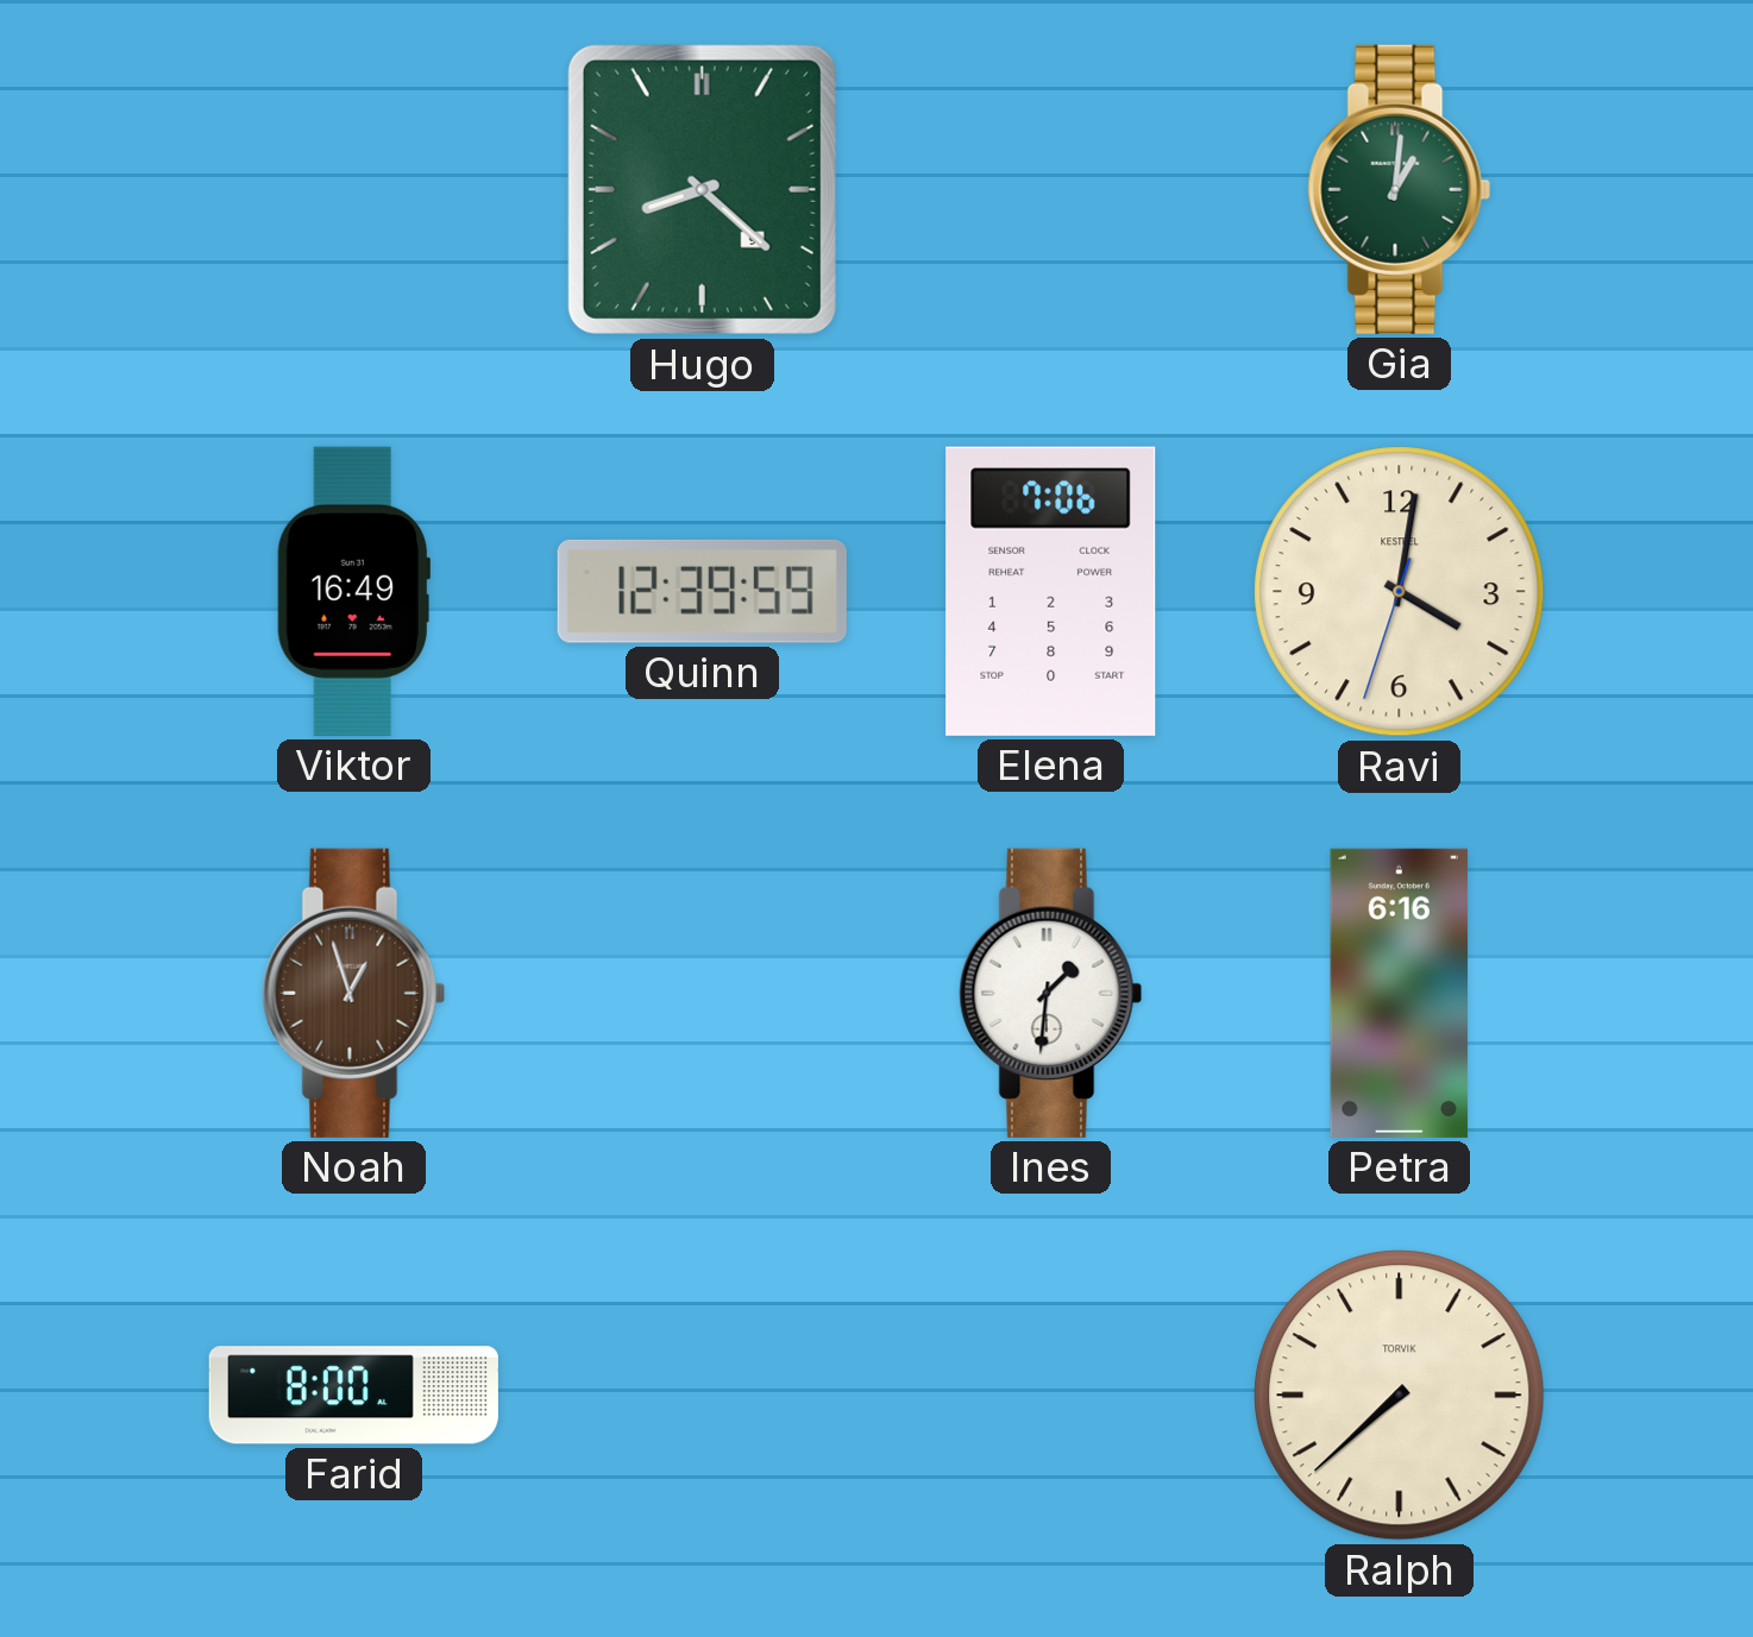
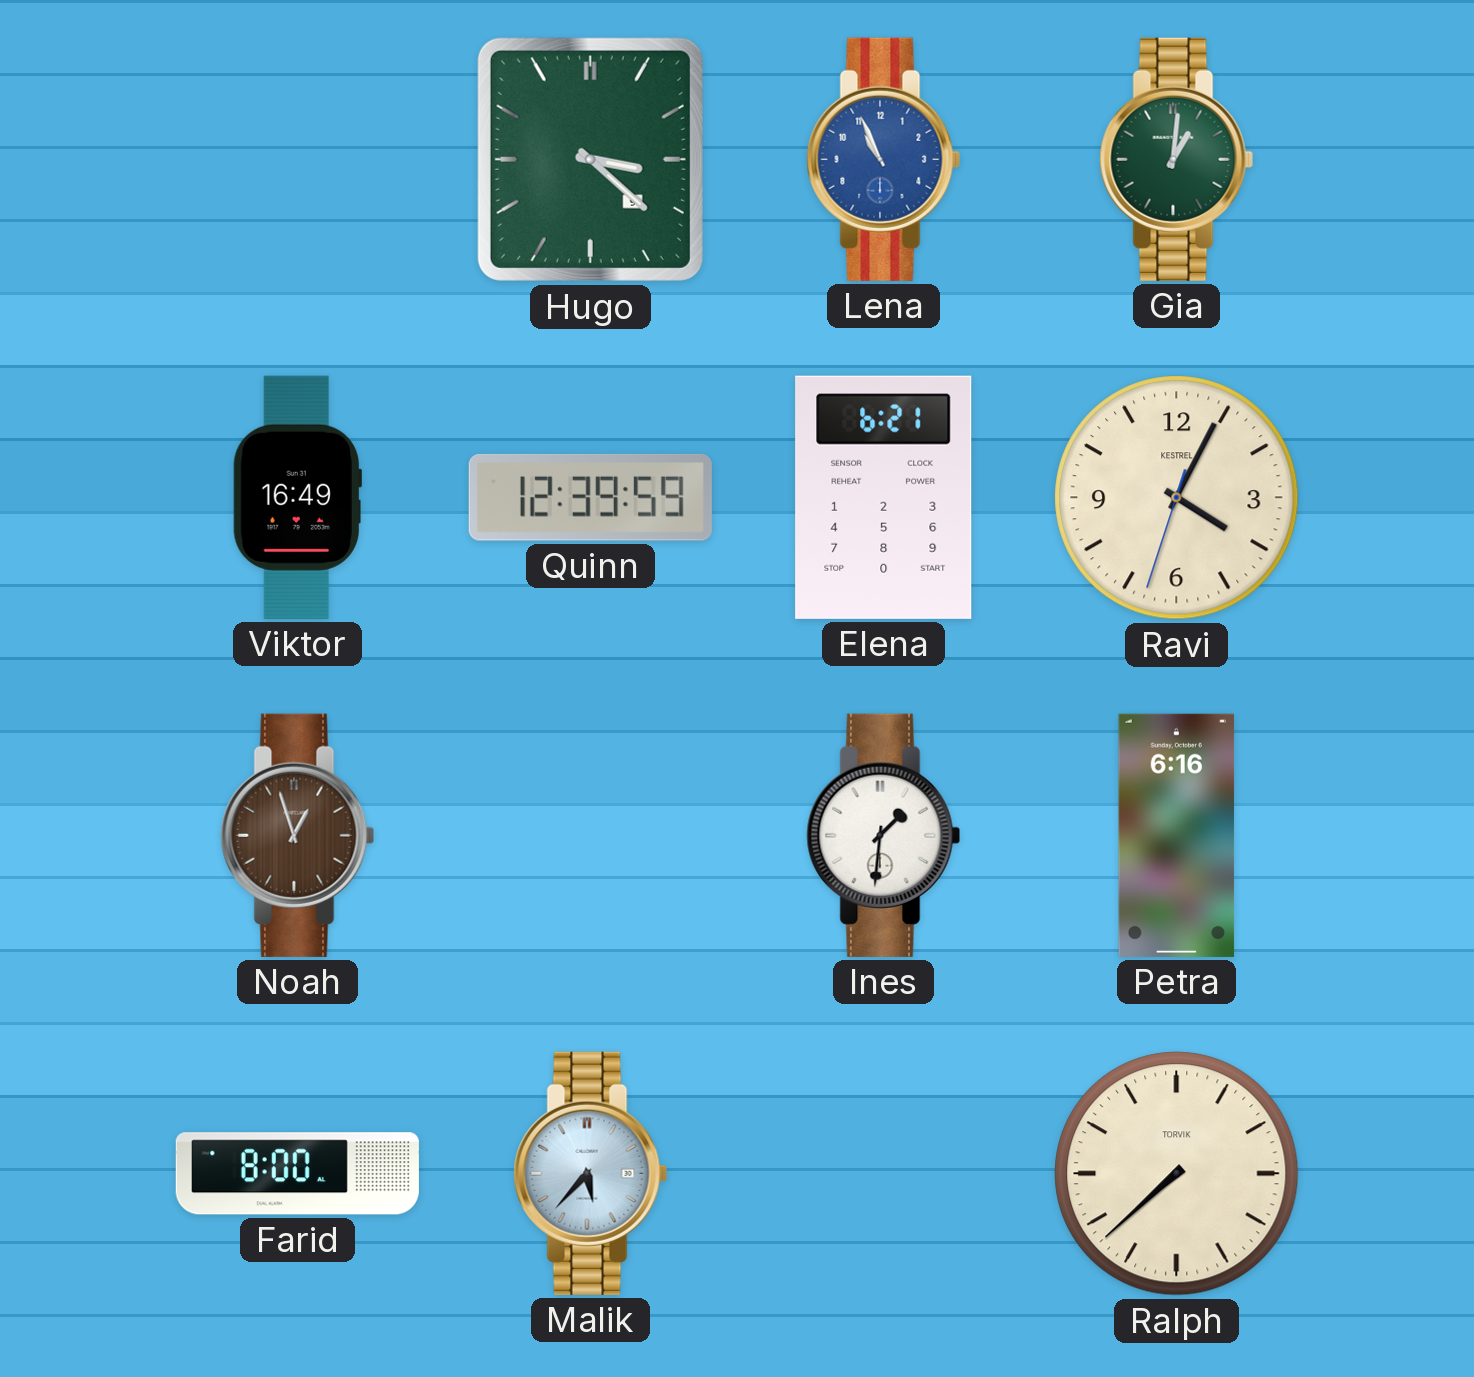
Hugo: 8:22 -> 3:22
Lena: none -> 10:56
Elena: 7:06 -> 6:21
Ravi: 4:01 -> 4:04
Malik: none -> 5:37
